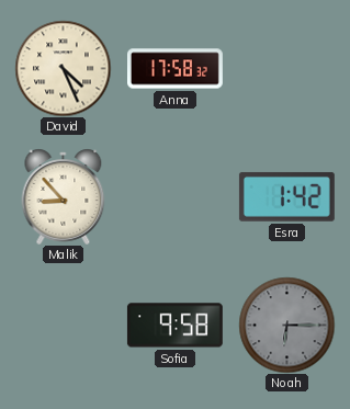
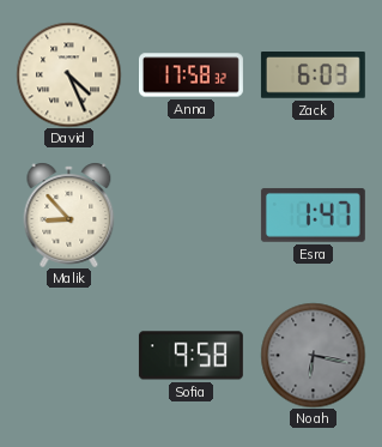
Zack: none -> 6:03
Esra: 1:42 -> 1:47
Noah: 6:15 -> 6:17
